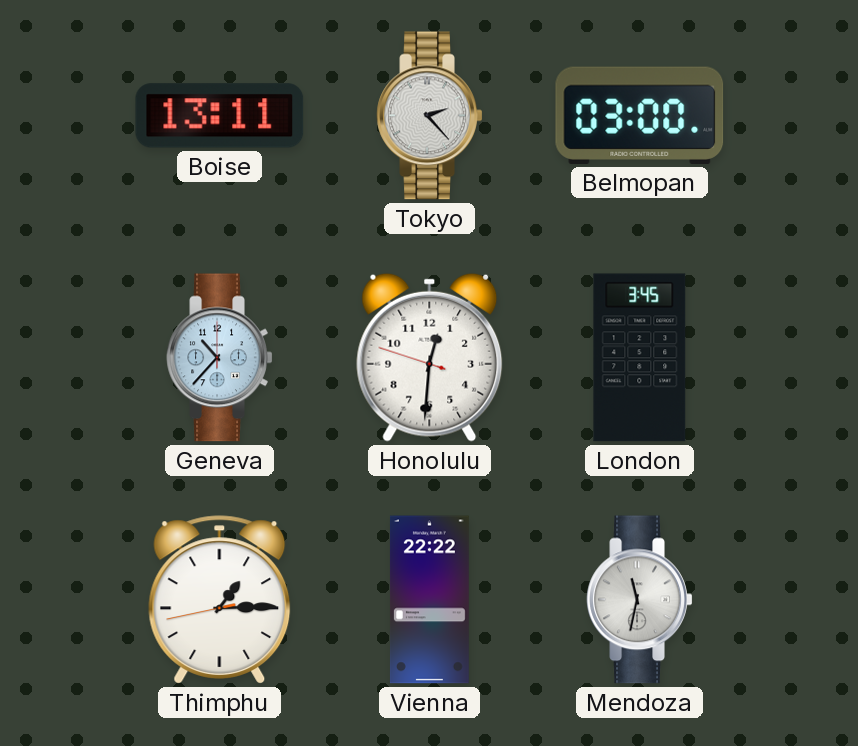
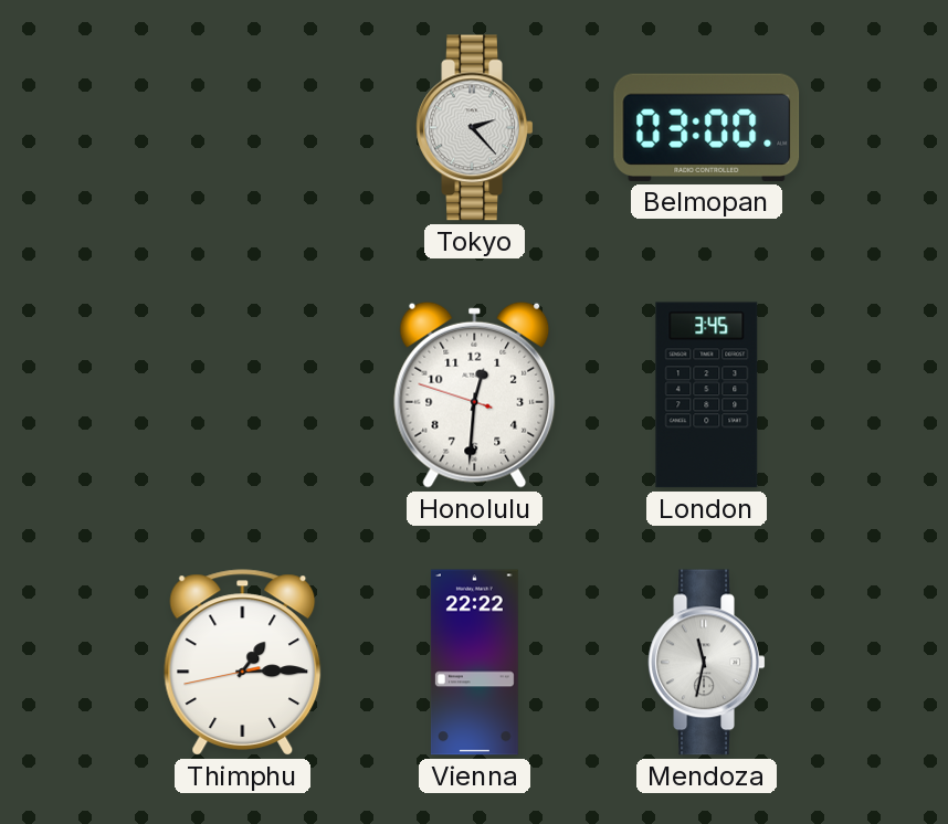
Boise: 13:11 -> none
Geneva: 10:37 -> none
